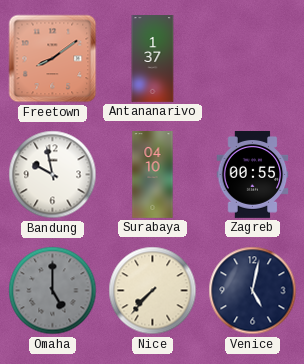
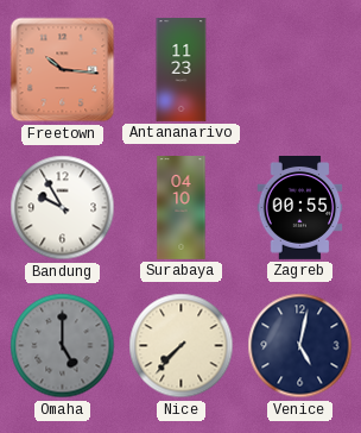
Freetown: 8:09 -> 10:16
Antananarivo: 1:37 -> 11:23
Bandung: 9:58 -> 9:55
